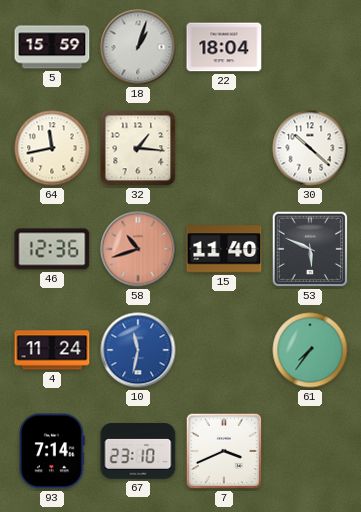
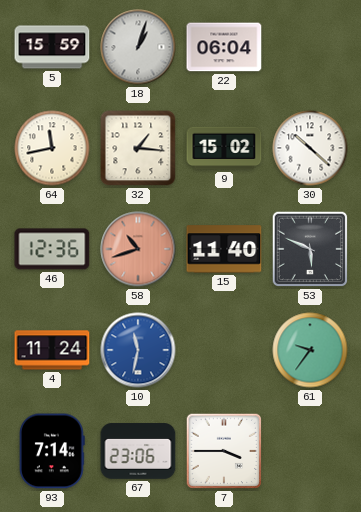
22: 18:04 -> 06:04
9: none -> 15:02
61: 7:36 -> 9:36
67: 23:10 -> 23:06
7: 3:41 -> 3:45
